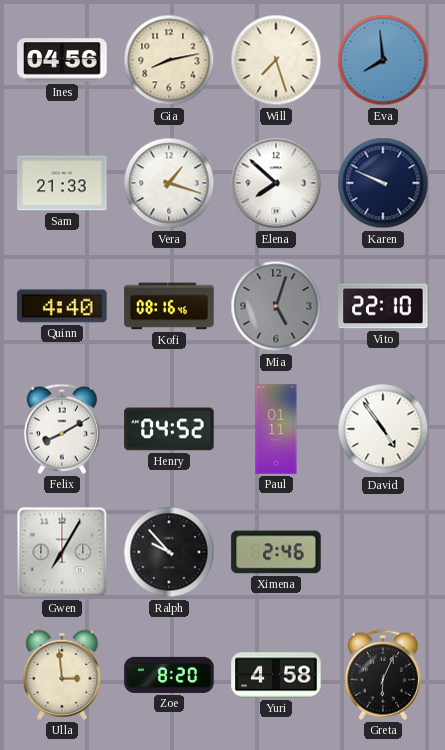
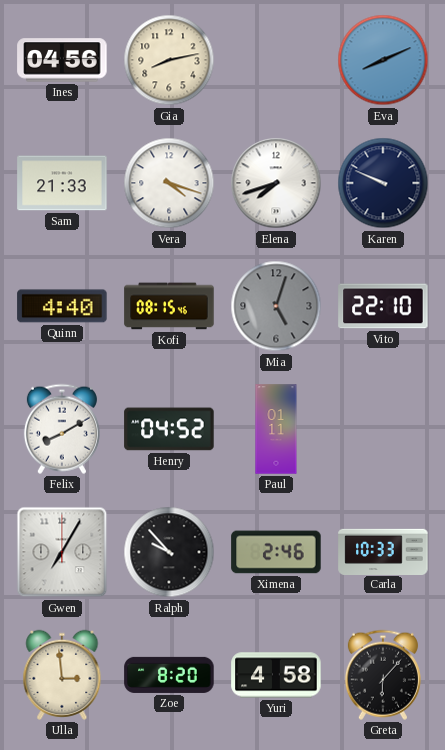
Will: 7:27 -> none
Eva: 7:59 -> 8:11
Vera: 1:18 -> 4:18
Elena: 7:52 -> 7:42
Kofi: 08:16 -> 08:15
David: 4:54 -> none
Carla: none -> 10:33
Greta: 6:04 -> 6:07
